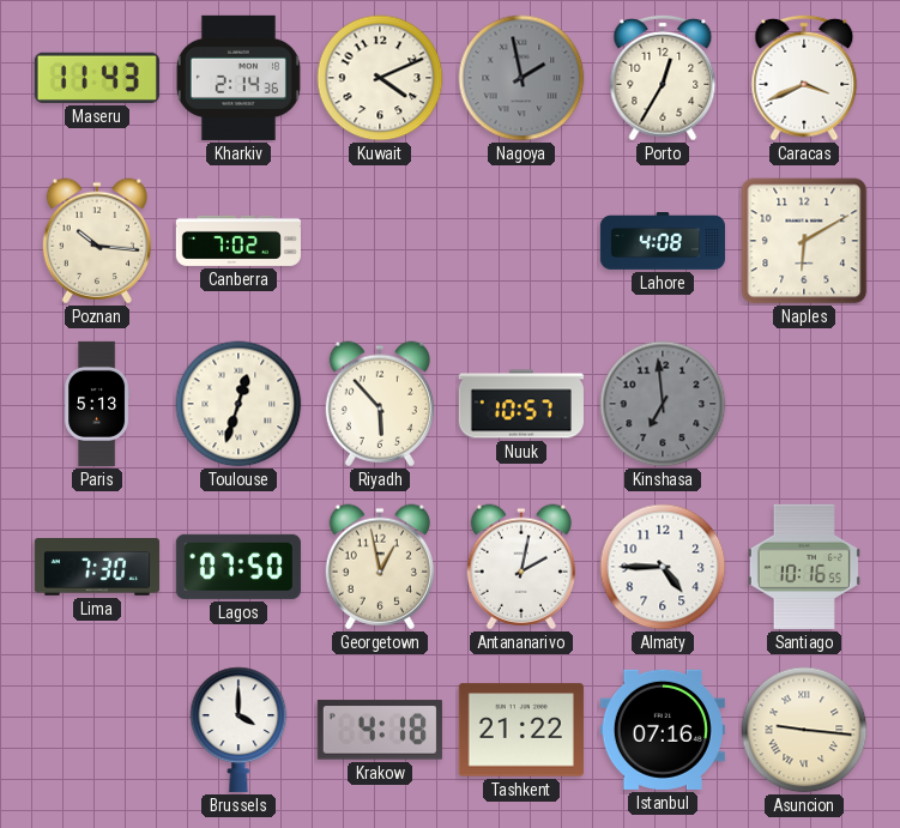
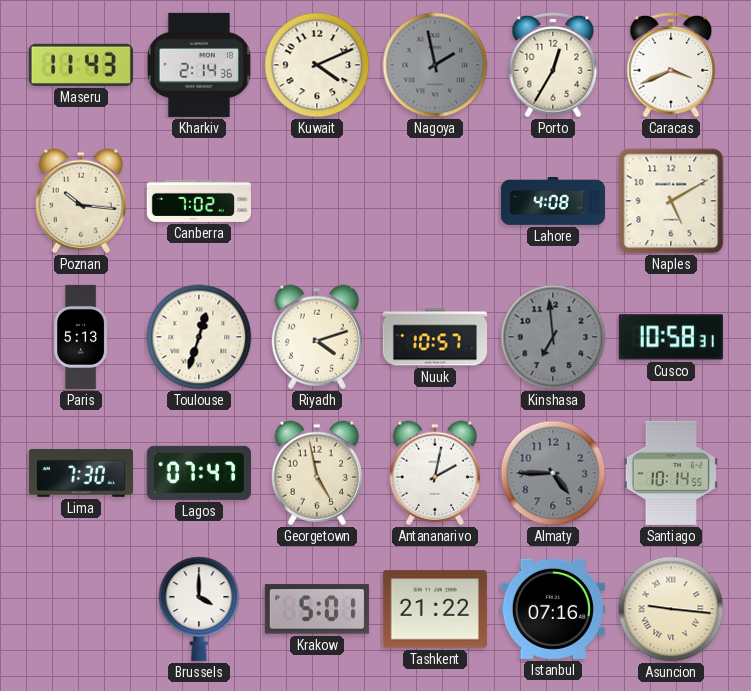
Naples: 6:10 -> 5:10
Riyadh: 5:53 -> 4:12
Cusco: none -> 10:58
Lagos: 07:50 -> 07:47
Georgetown: 12:58 -> 4:58
Almaty dial: white -> grey
Santiago: 10:16 -> 10:14
Krakow: 4:18 -> 5:01
